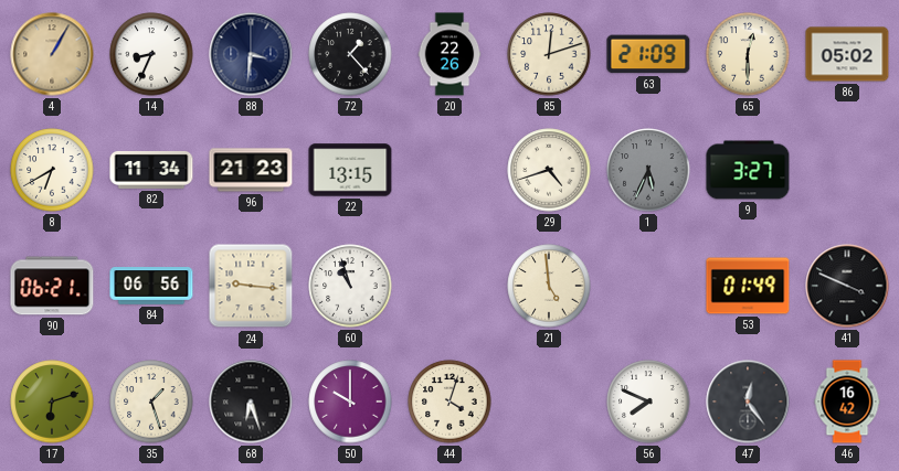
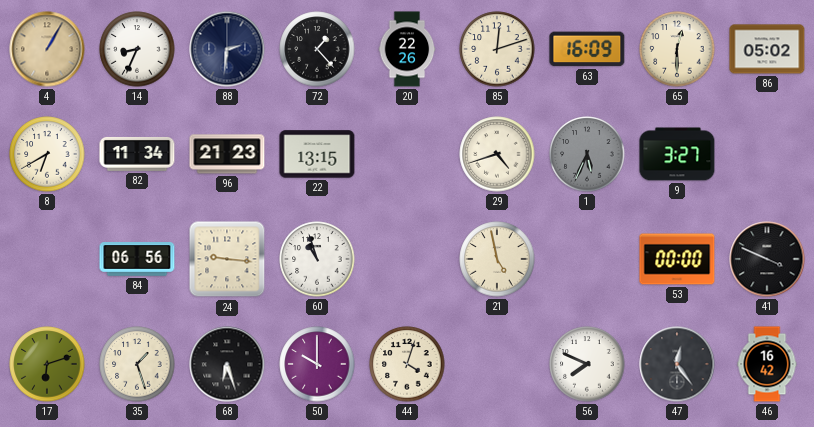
88: 3:31 -> 2:31
63: 21:09 -> 16:09
90: 06:21 -> none
21: 4:59 -> 4:58
53: 01:49 -> 00:00
